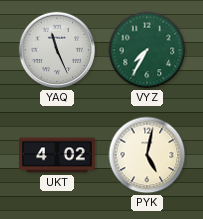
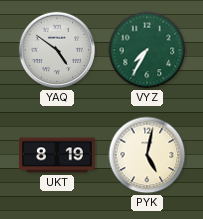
YAQ: 11:26 -> 4:51
UKT: 4:02 -> 8:19
